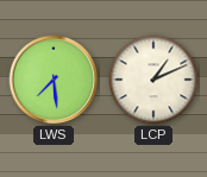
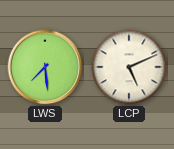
LCP: 1:11 -> 5:11
